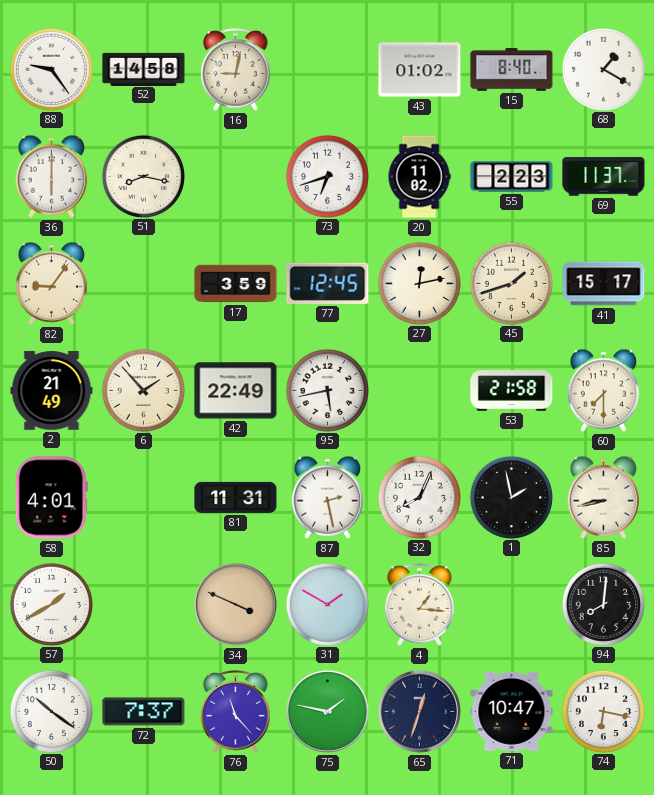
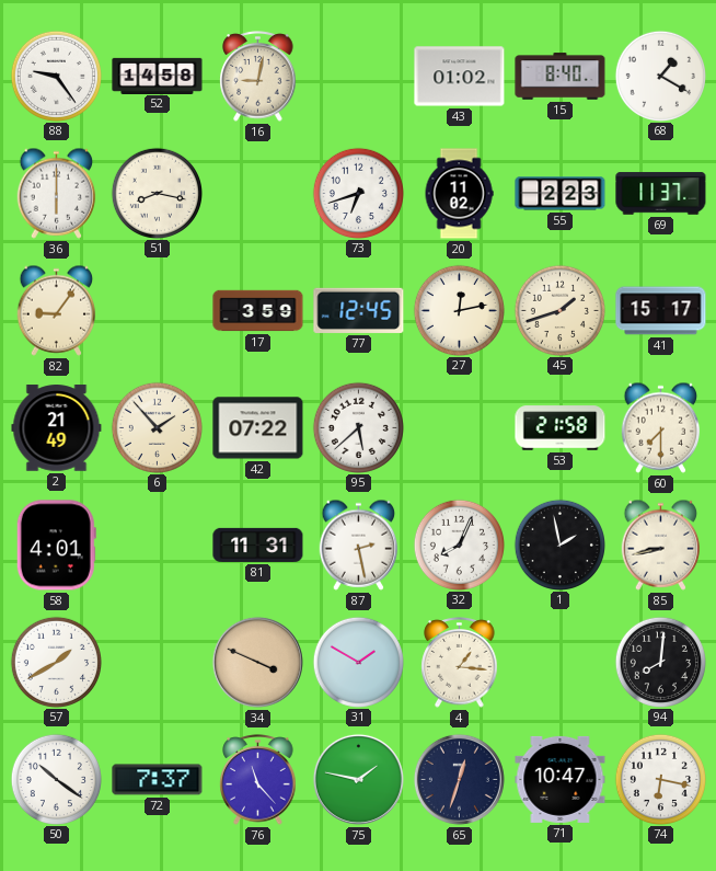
42: 22:49 -> 07:22
95: 5:43 -> 5:38
